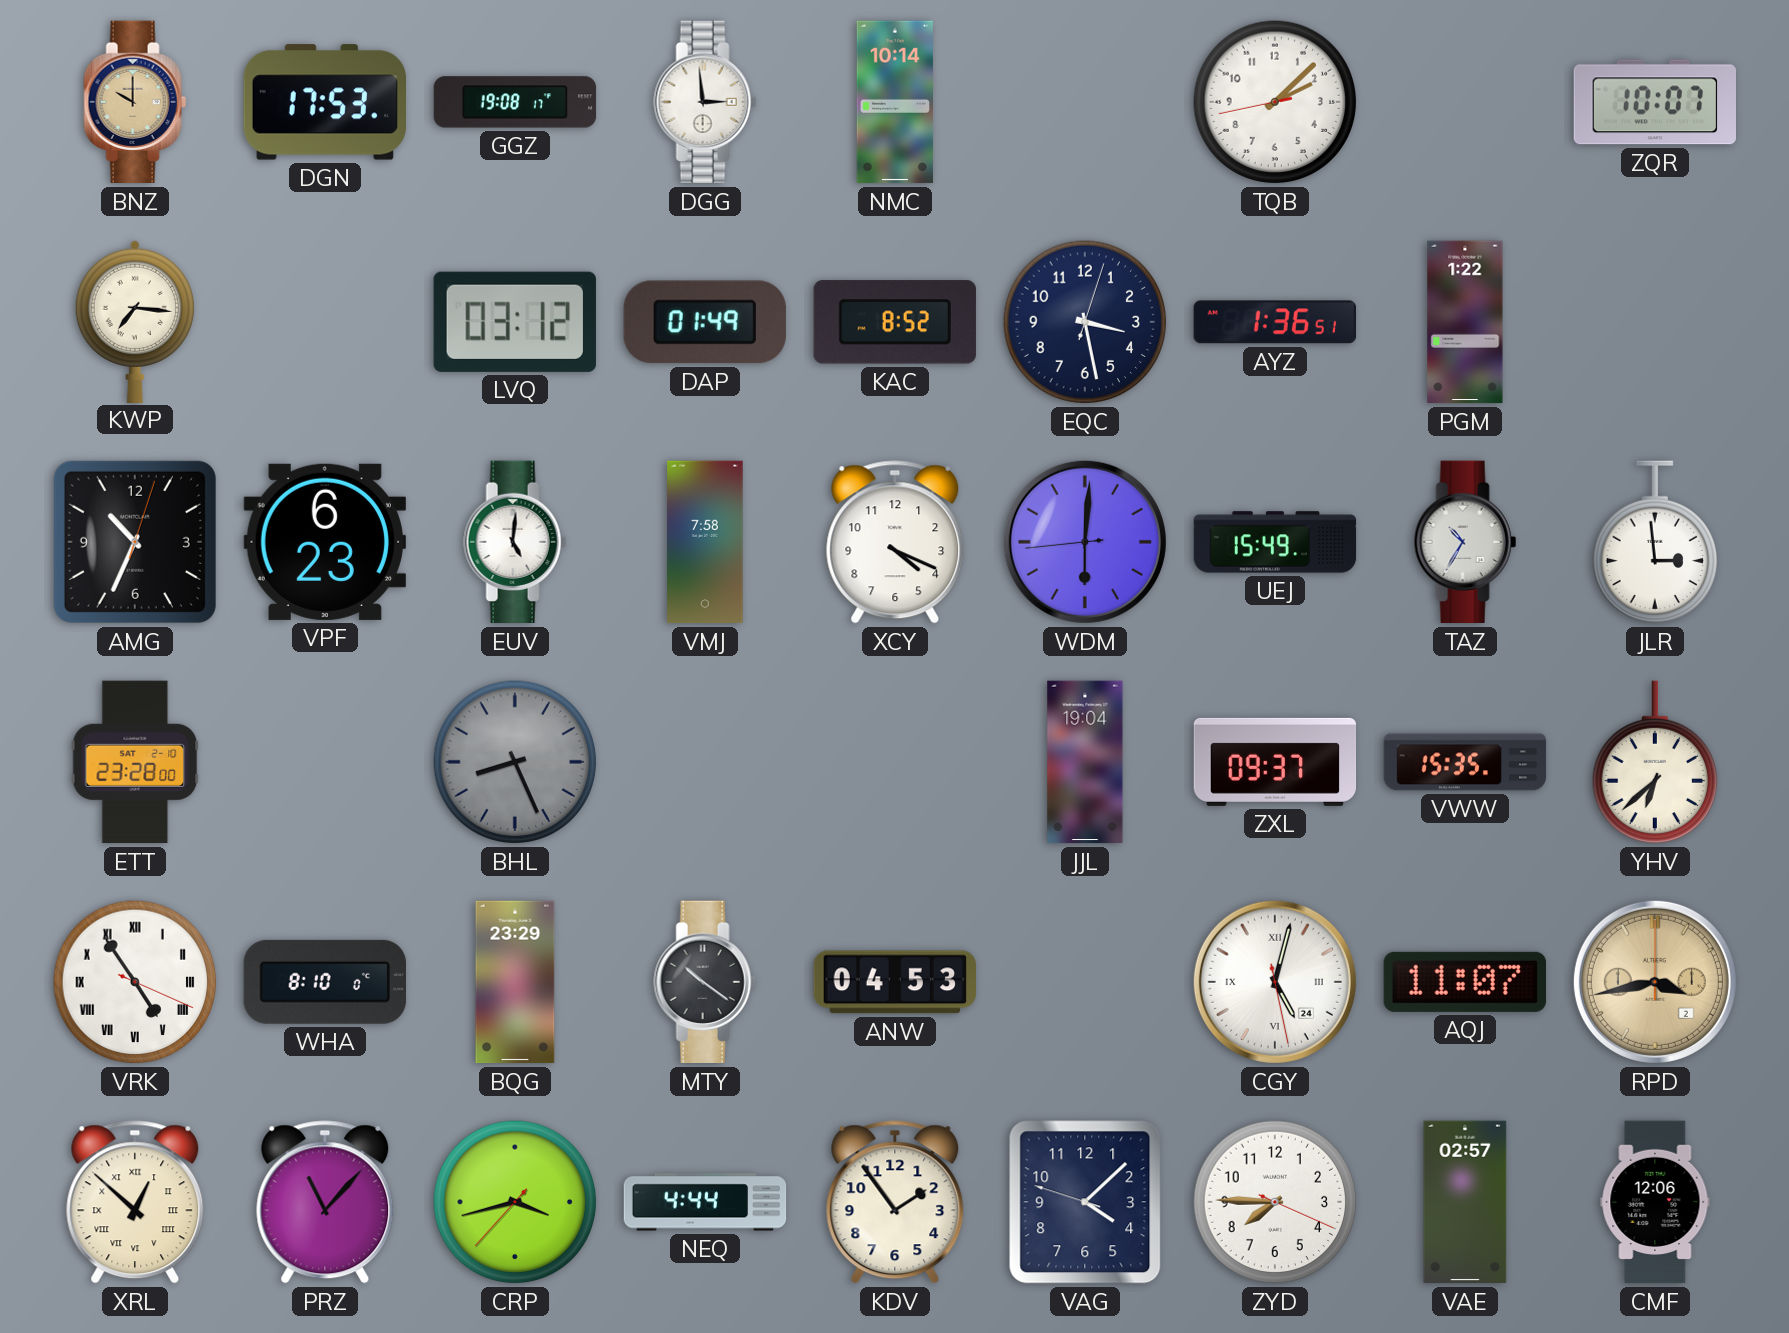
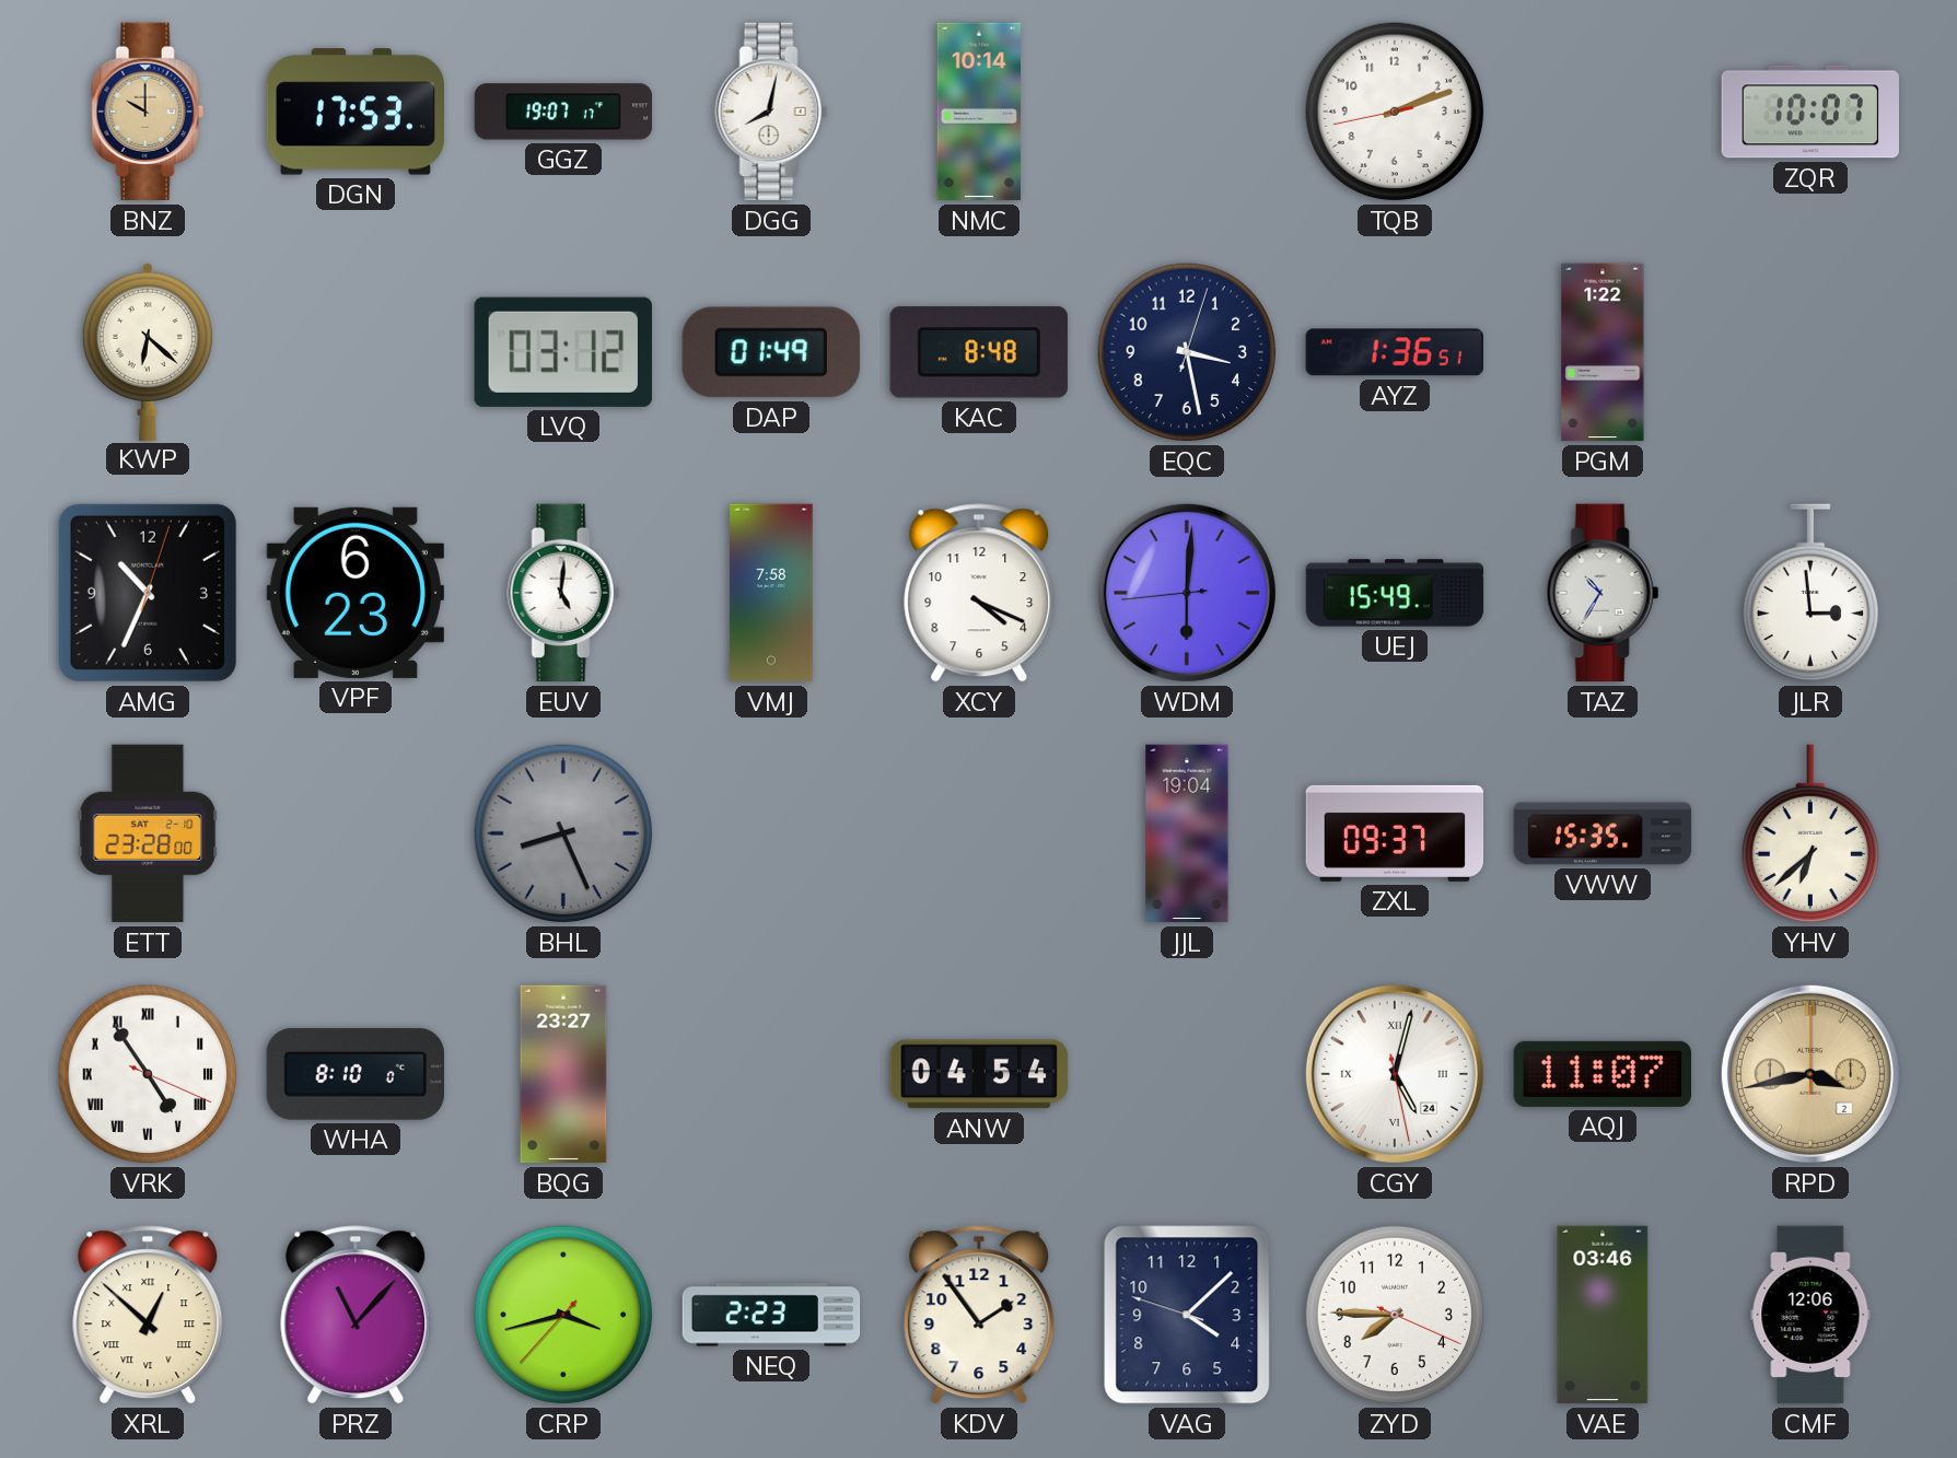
GGZ: 19:08 -> 19:07
DGG: 2:59 -> 8:02
TQB: 2:07 -> 2:11
KWP: 7:16 -> 6:22
KAC: 8:52 -> 8:48
BQG: 23:29 -> 23:27
MTY: 10:21 -> none
ANW: 04:53 -> 04:54
NEQ: 4:44 -> 2:23
VAE: 02:57 -> 03:46
